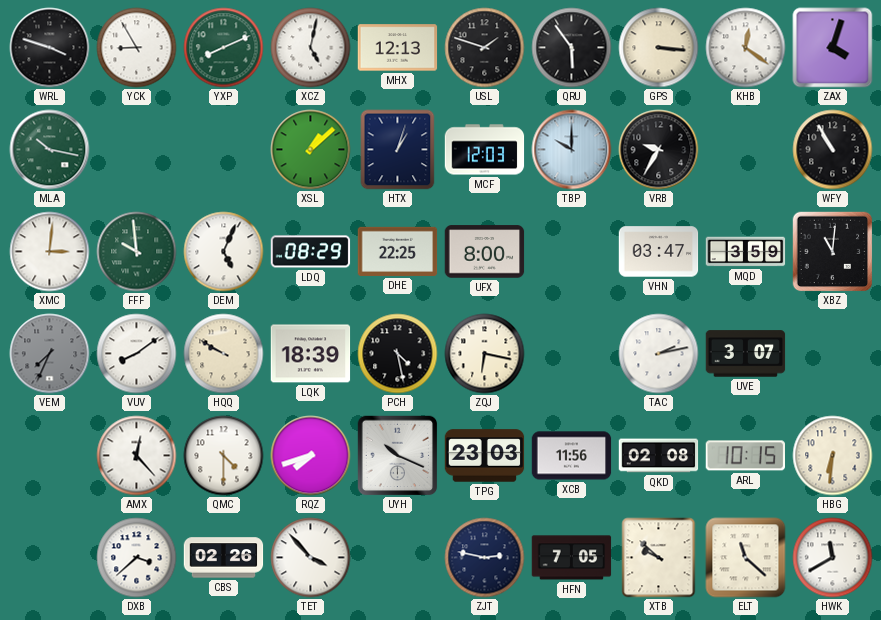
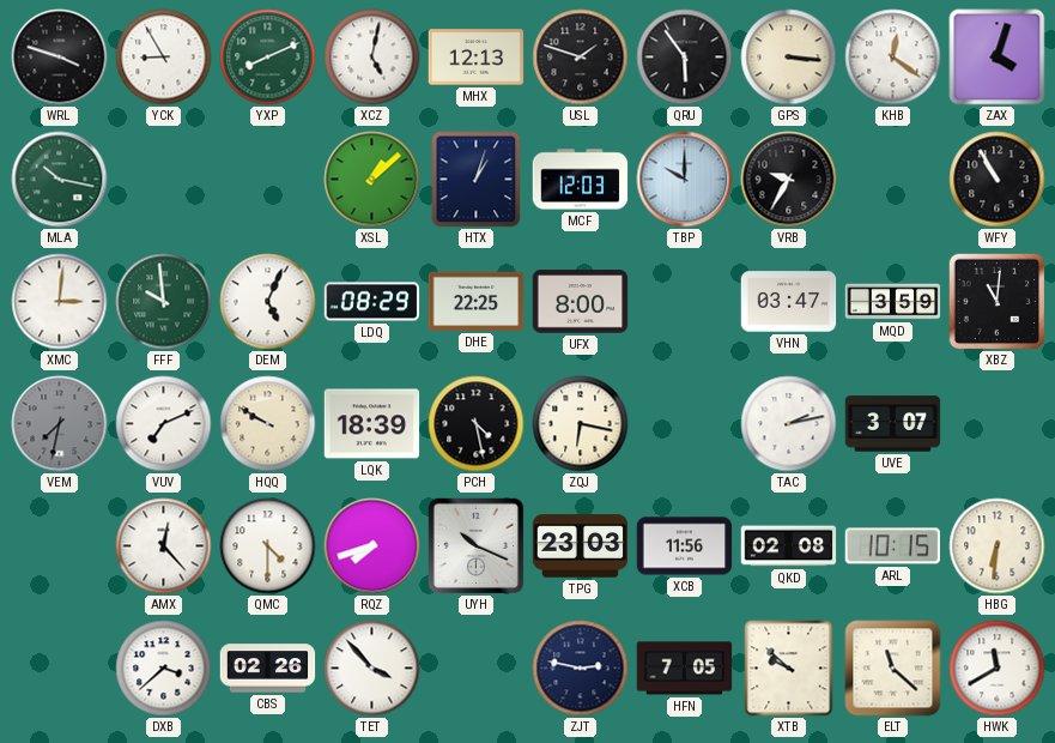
VEM: 7:34 -> 7:32
VUV: 8:09 -> 7:11
